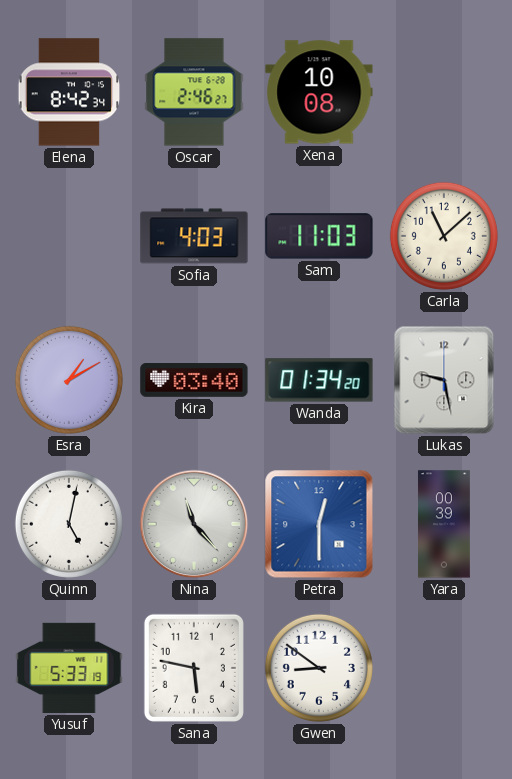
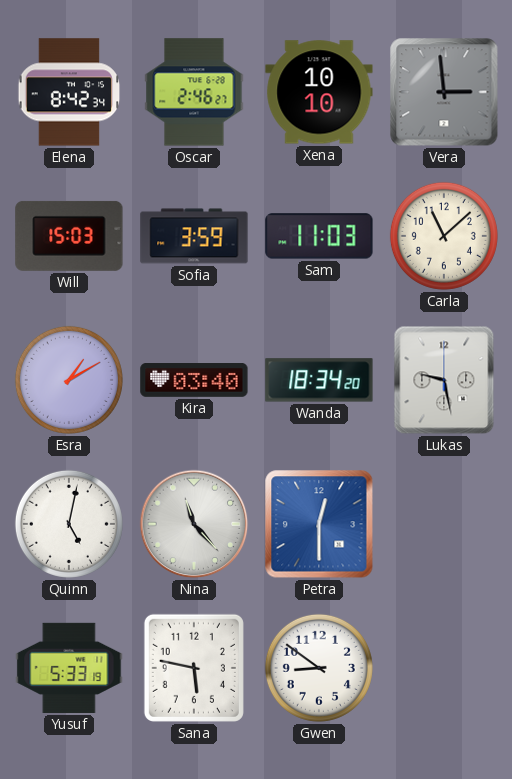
Xena: 10:08 -> 10:10
Vera: none -> 2:59
Will: none -> 15:03
Sofia: 4:03 -> 3:59
Wanda: 01:34 -> 18:34
Yara: 00:39 -> none
